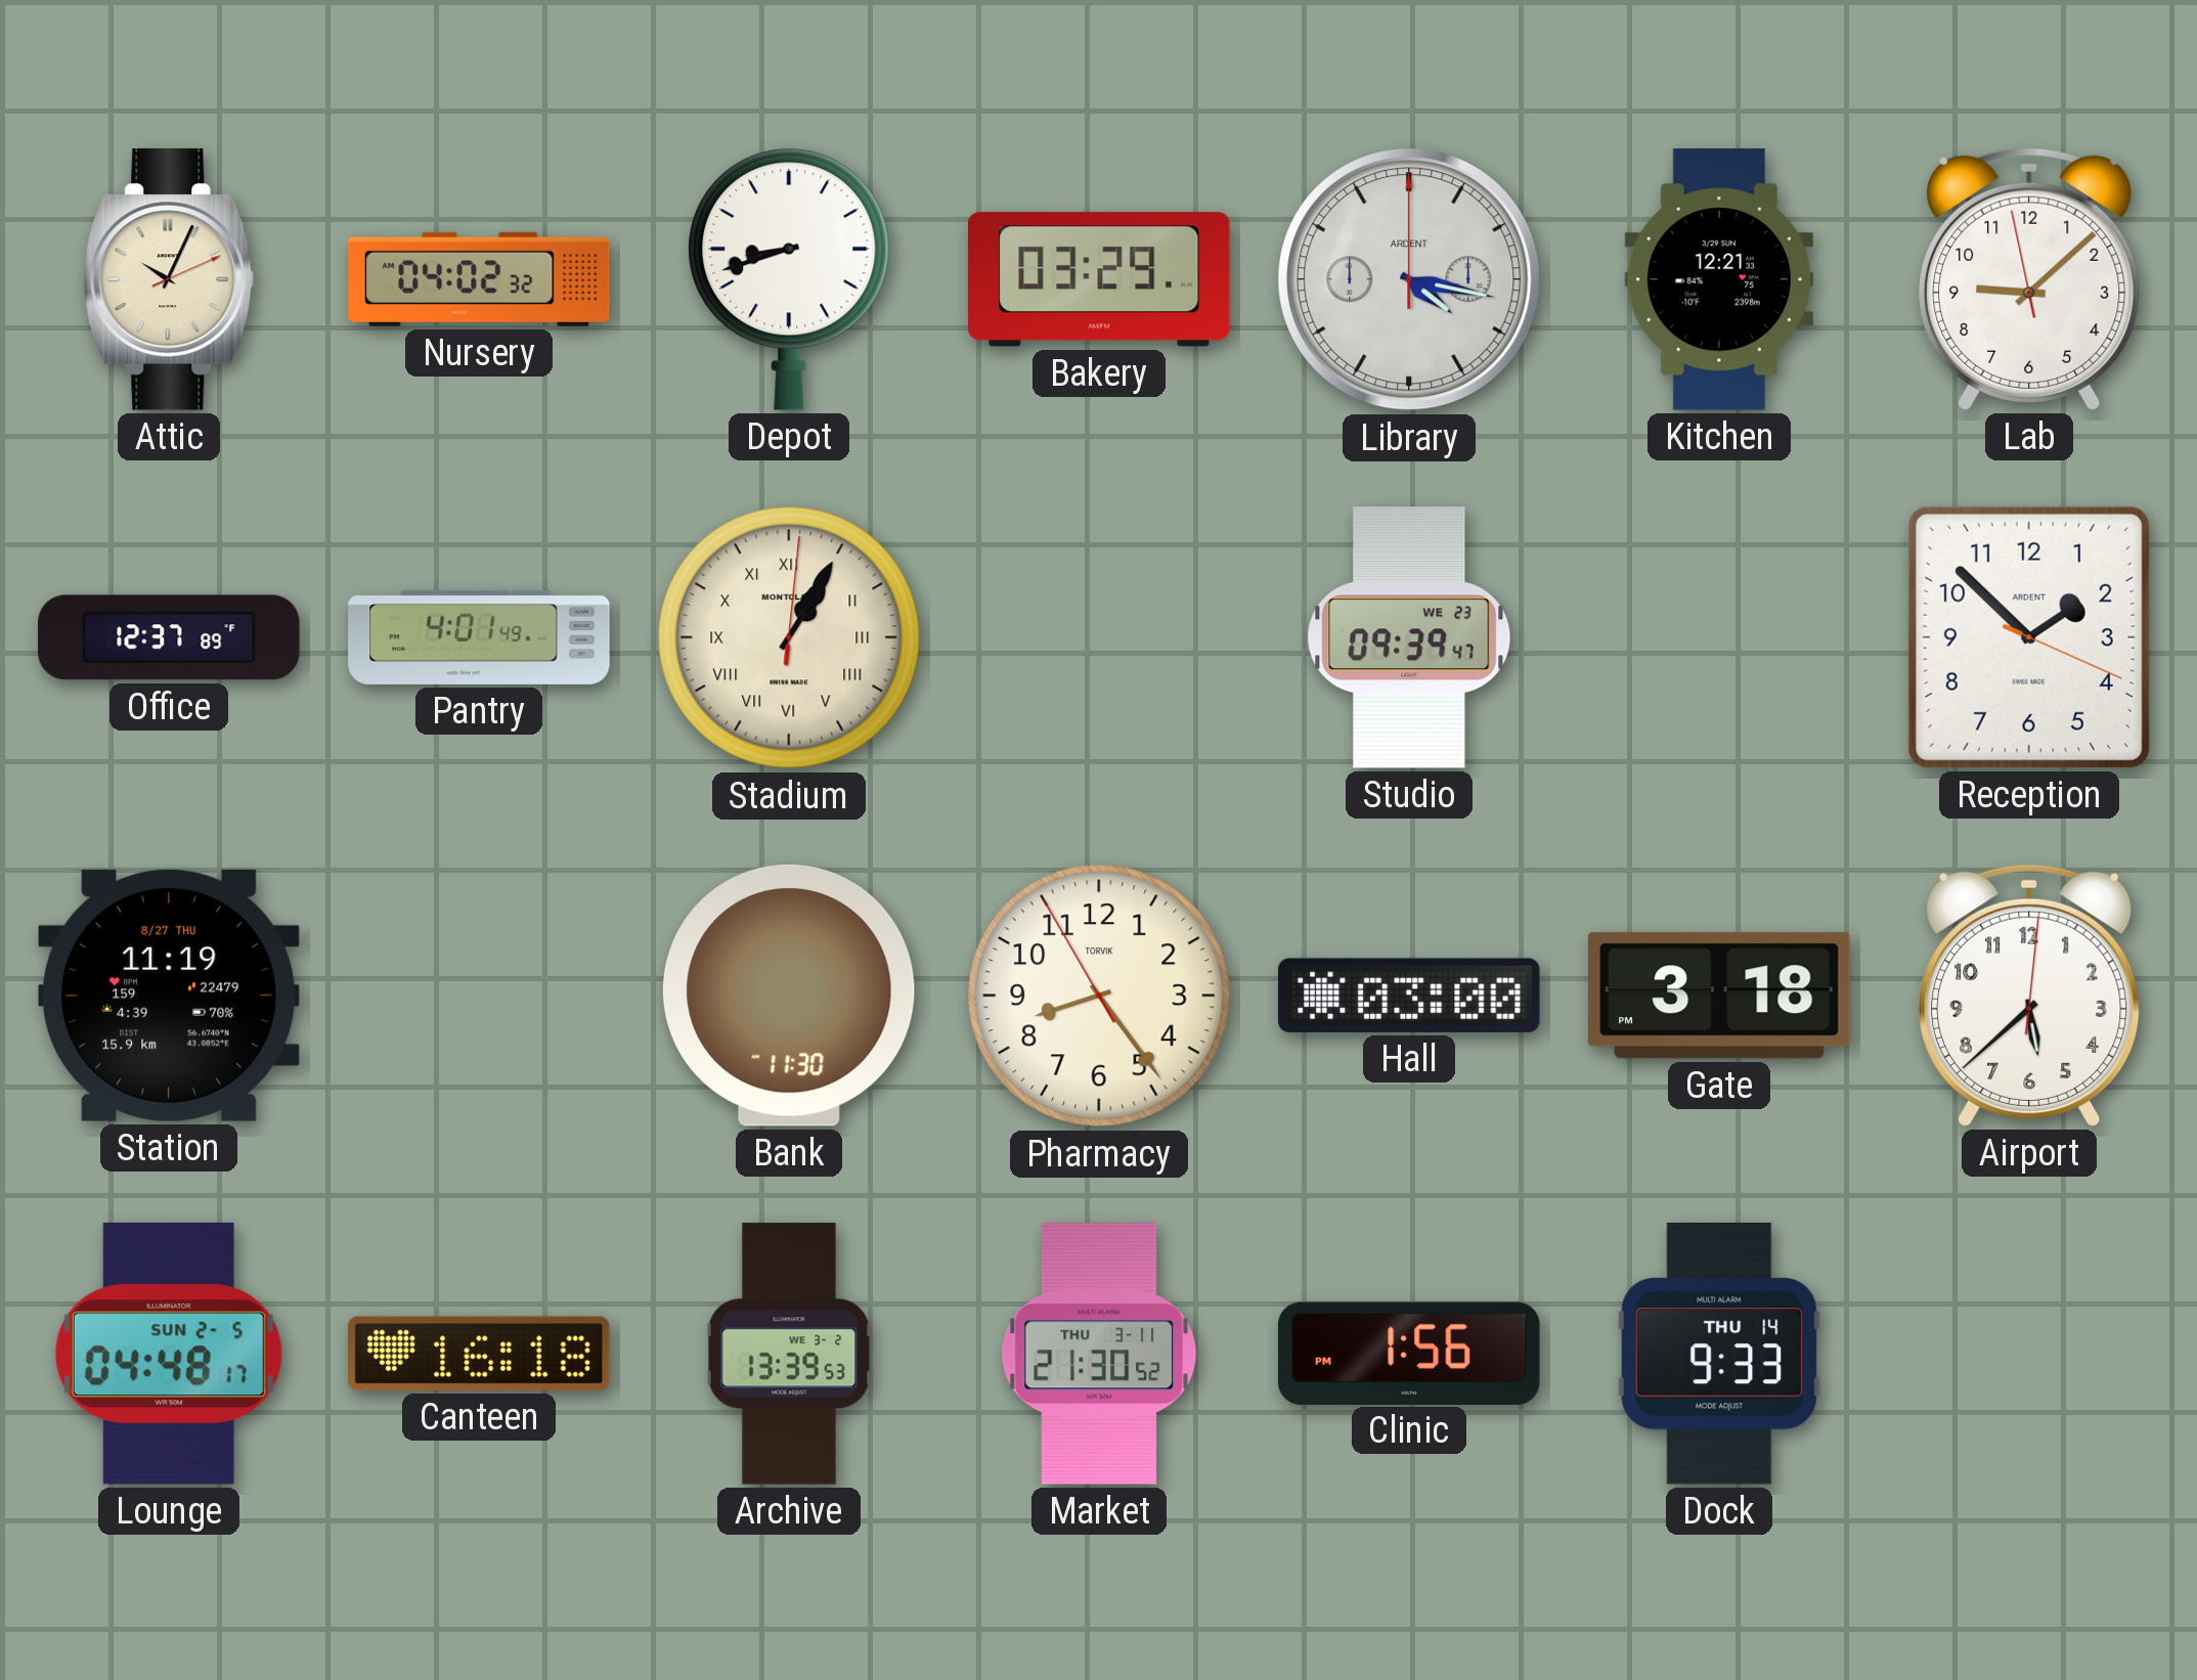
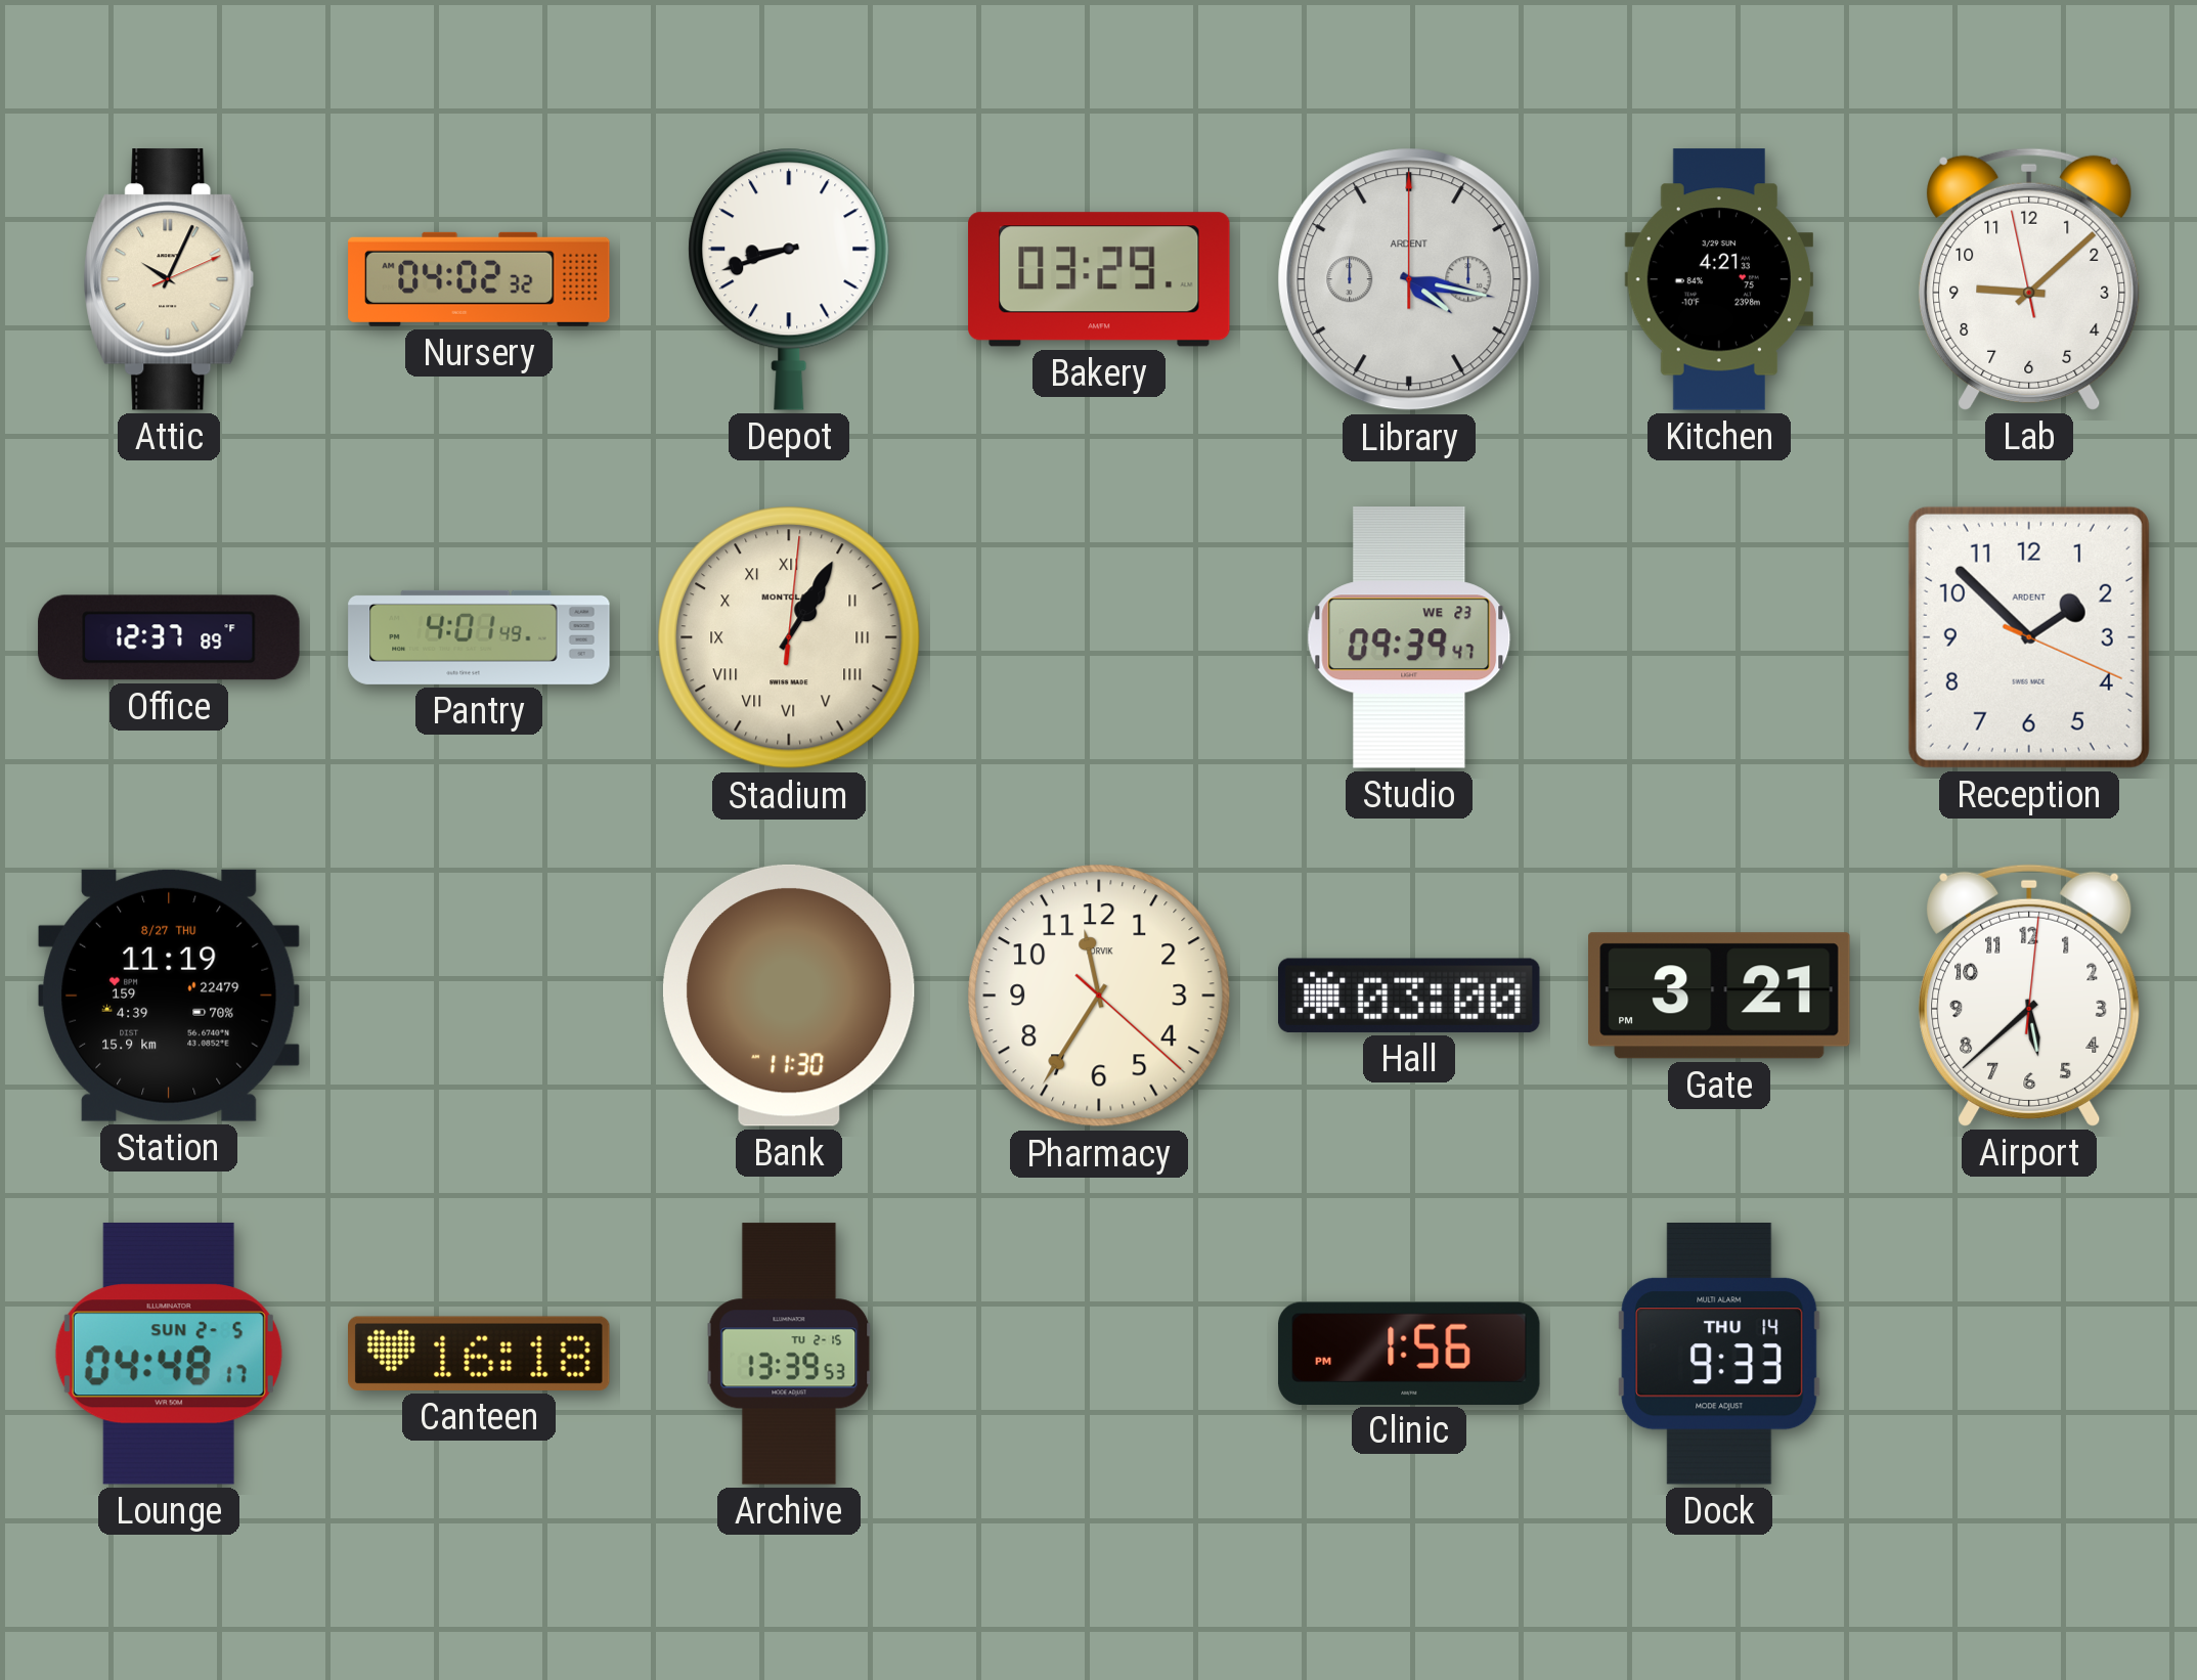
Kitchen: 12:21 -> 4:21
Pharmacy: 8:23 -> 11:35
Gate: 3:18 -> 3:21
Archive date: WE 3-2 -> TU 2-15
Market: 21:30 -> none
